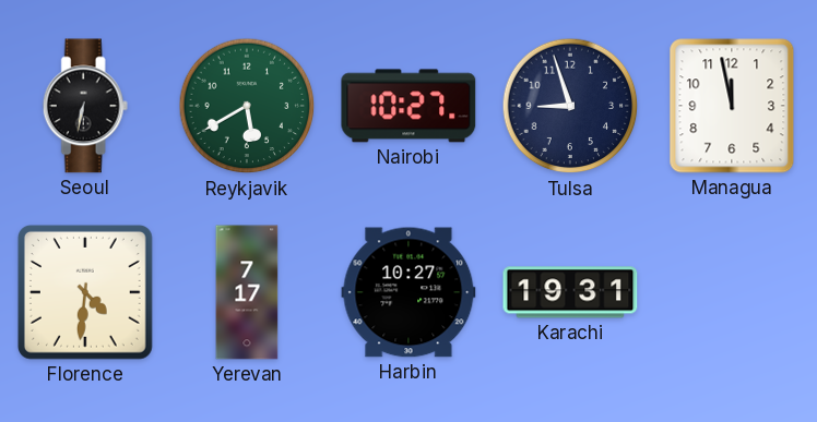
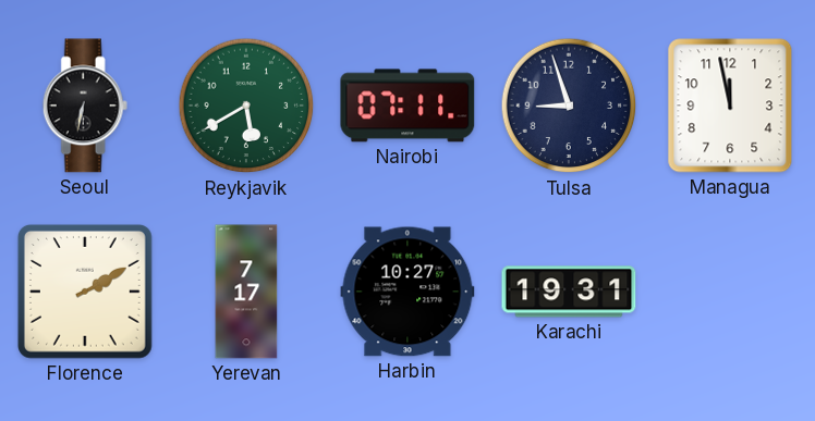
Nairobi: 10:27 -> 07:11
Florence: 4:31 -> 2:10
